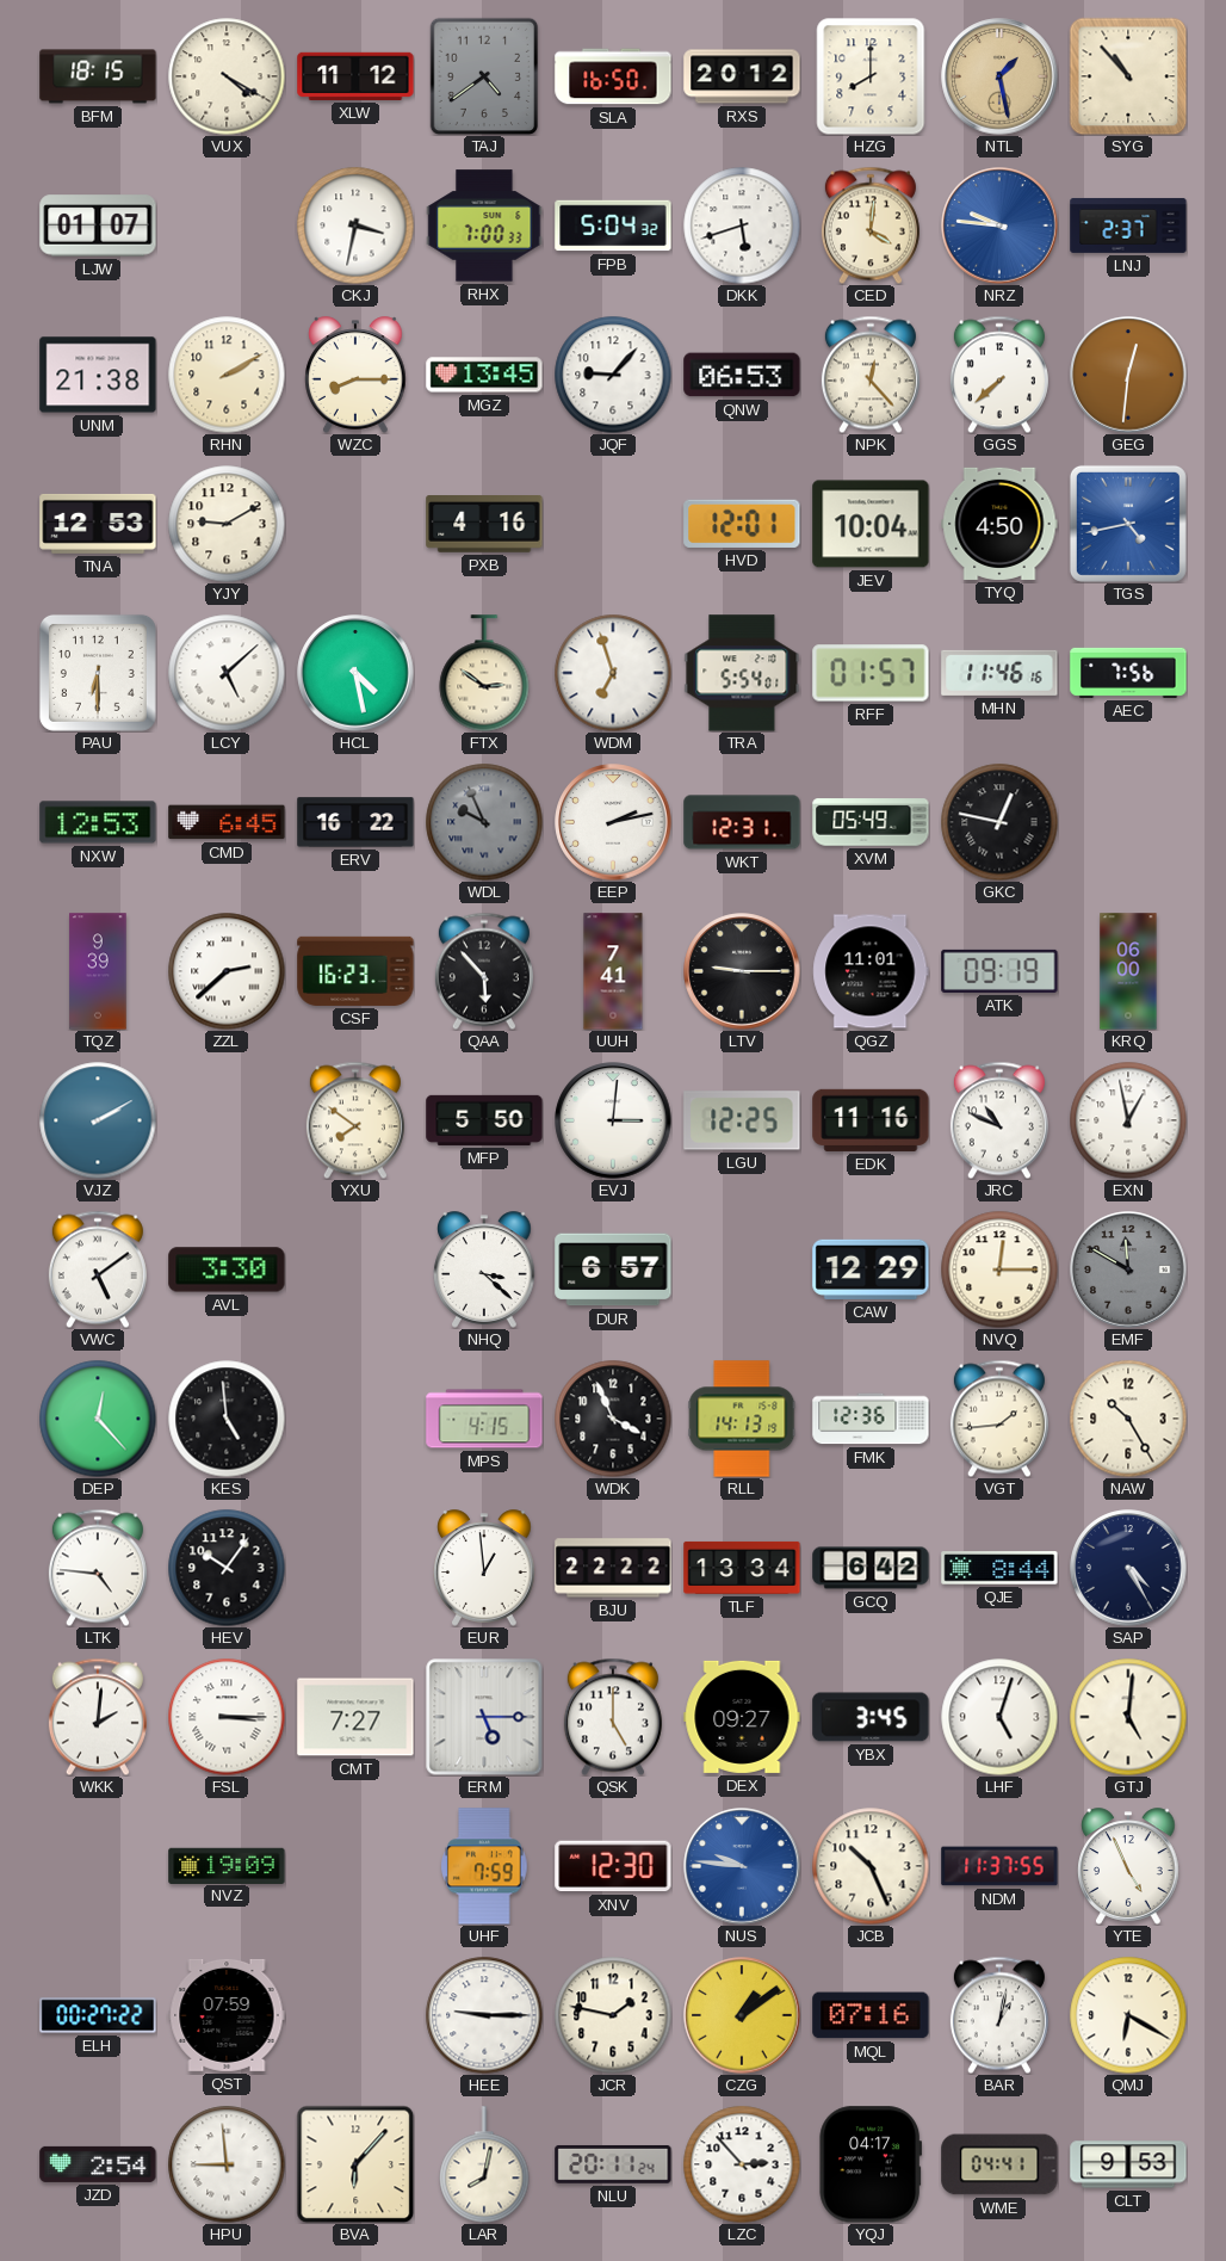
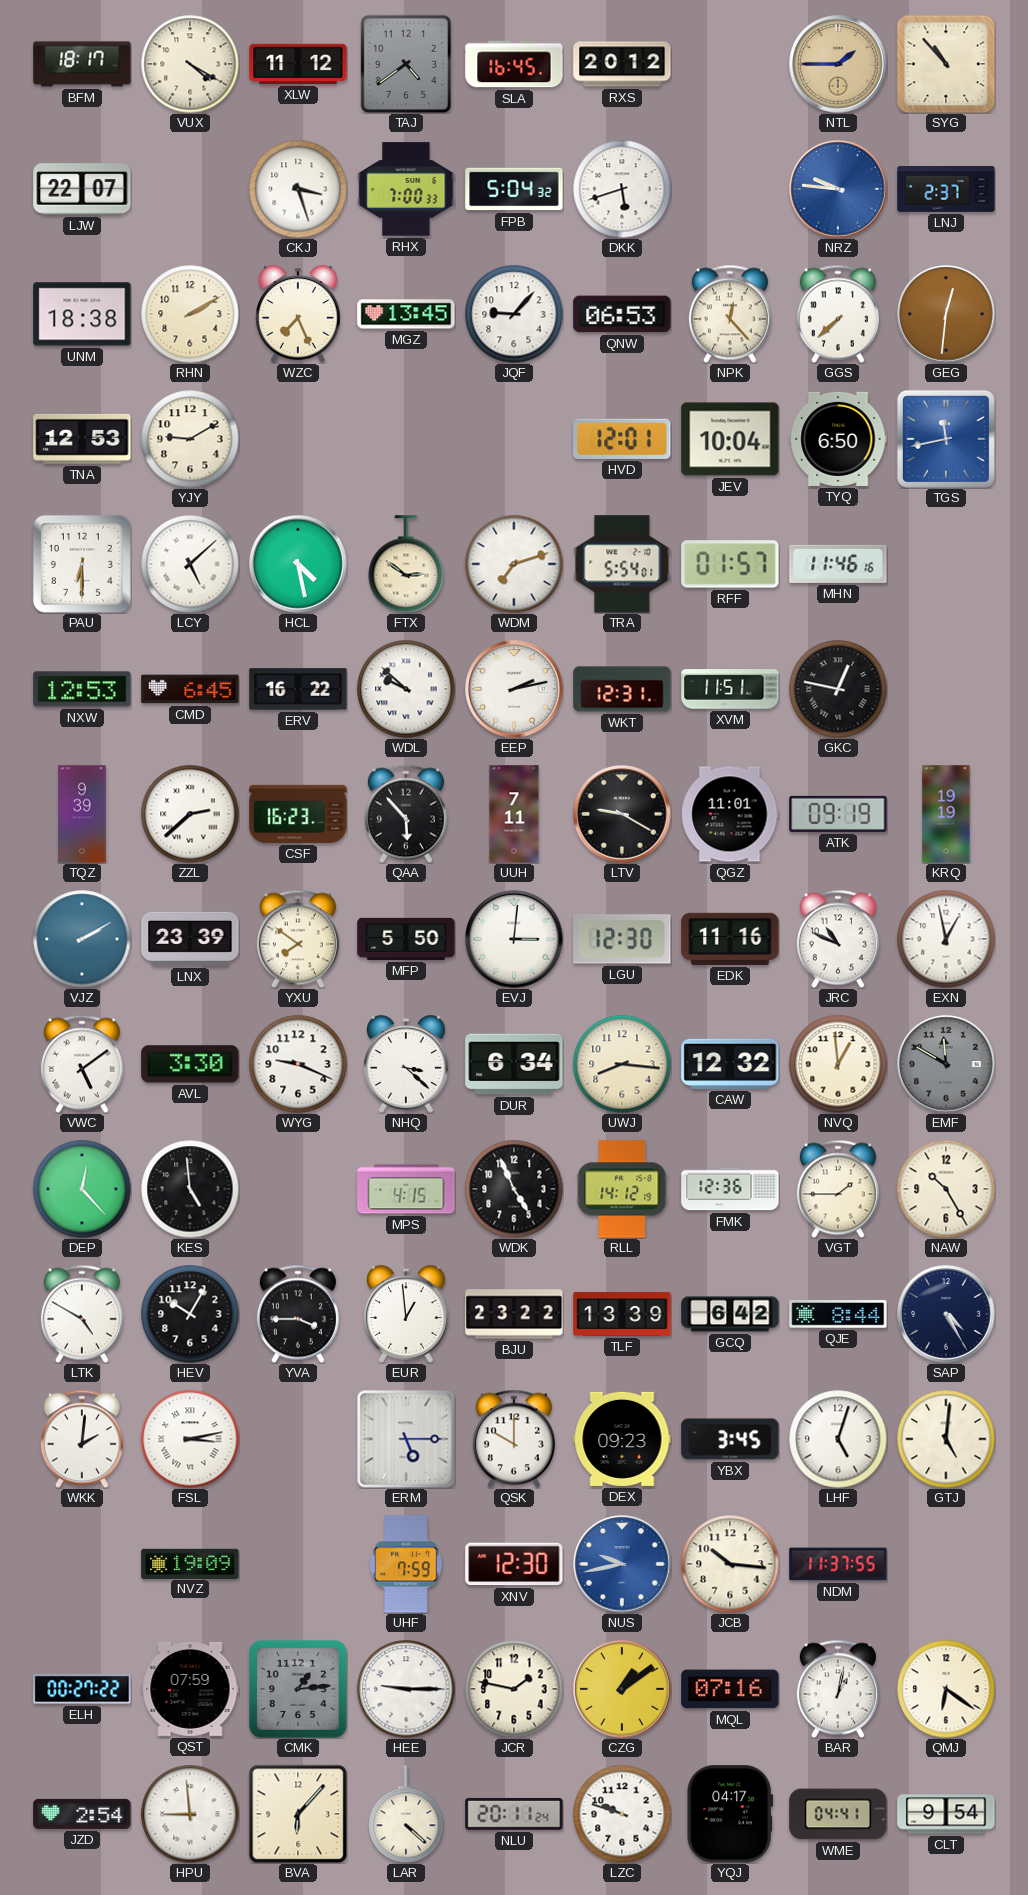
BFM: 18:15 -> 18:17
SLA: 16:50 -> 16:45
HZG: 8:00 -> none
NTL: 1:28 -> 1:45
LJW: 01:07 -> 22:07
CKJ: 3:32 -> 3:27
CED: 4:01 -> none
UNM: 21:38 -> 18:38
WZC: 8:15 -> 7:26
PXB: 4:16 -> none
TYQ: 4:50 -> 6:50
TGS: 4:43 -> 11:43
WDM: 6:57 -> 7:12
AEC: 7:56 -> none
WDL: 9:56 -> 9:52
WDL dial: grey -> white
XVM: 05:49 -> 11:51
UUH: 7:41 -> 7:11
LTV: 9:15 -> 9:20
KRQ: 06:00 -> 19:19
LNX: none -> 23:39
LGU: 12:25 -> 12:30
WYG: none -> 9:19
DUR: 6:57 -> 6:34
UWJ: none -> 8:16
CAW: 12:29 -> 12:32
NVQ: 12:15 -> 12:59
WDK: 3:56 -> 4:56
RLL: 14:13 -> 14:12
VGT: 1:44 -> 1:45
LTK: 4:46 -> 4:50
HEV: 10:06 -> 10:05
YVA: none -> 3:45
BJU: 22:22 -> 23:22
TLF: 13:34 -> 13:39
FSL: 3:15 -> 3:13
CMT: 7:27 -> none
QSK: 5:00 -> 10:00
DEX: 09:27 -> 09:23
NUS: 9:46 -> 9:43
JCB: 10:26 -> 10:16
YTE: 4:56 -> none
CMK: none -> 1:14
QMJ: 6:20 -> 6:21
LAR: 8:02 -> 4:22
LZC: 2:53 -> 9:48
CLT: 9:53 -> 9:54
